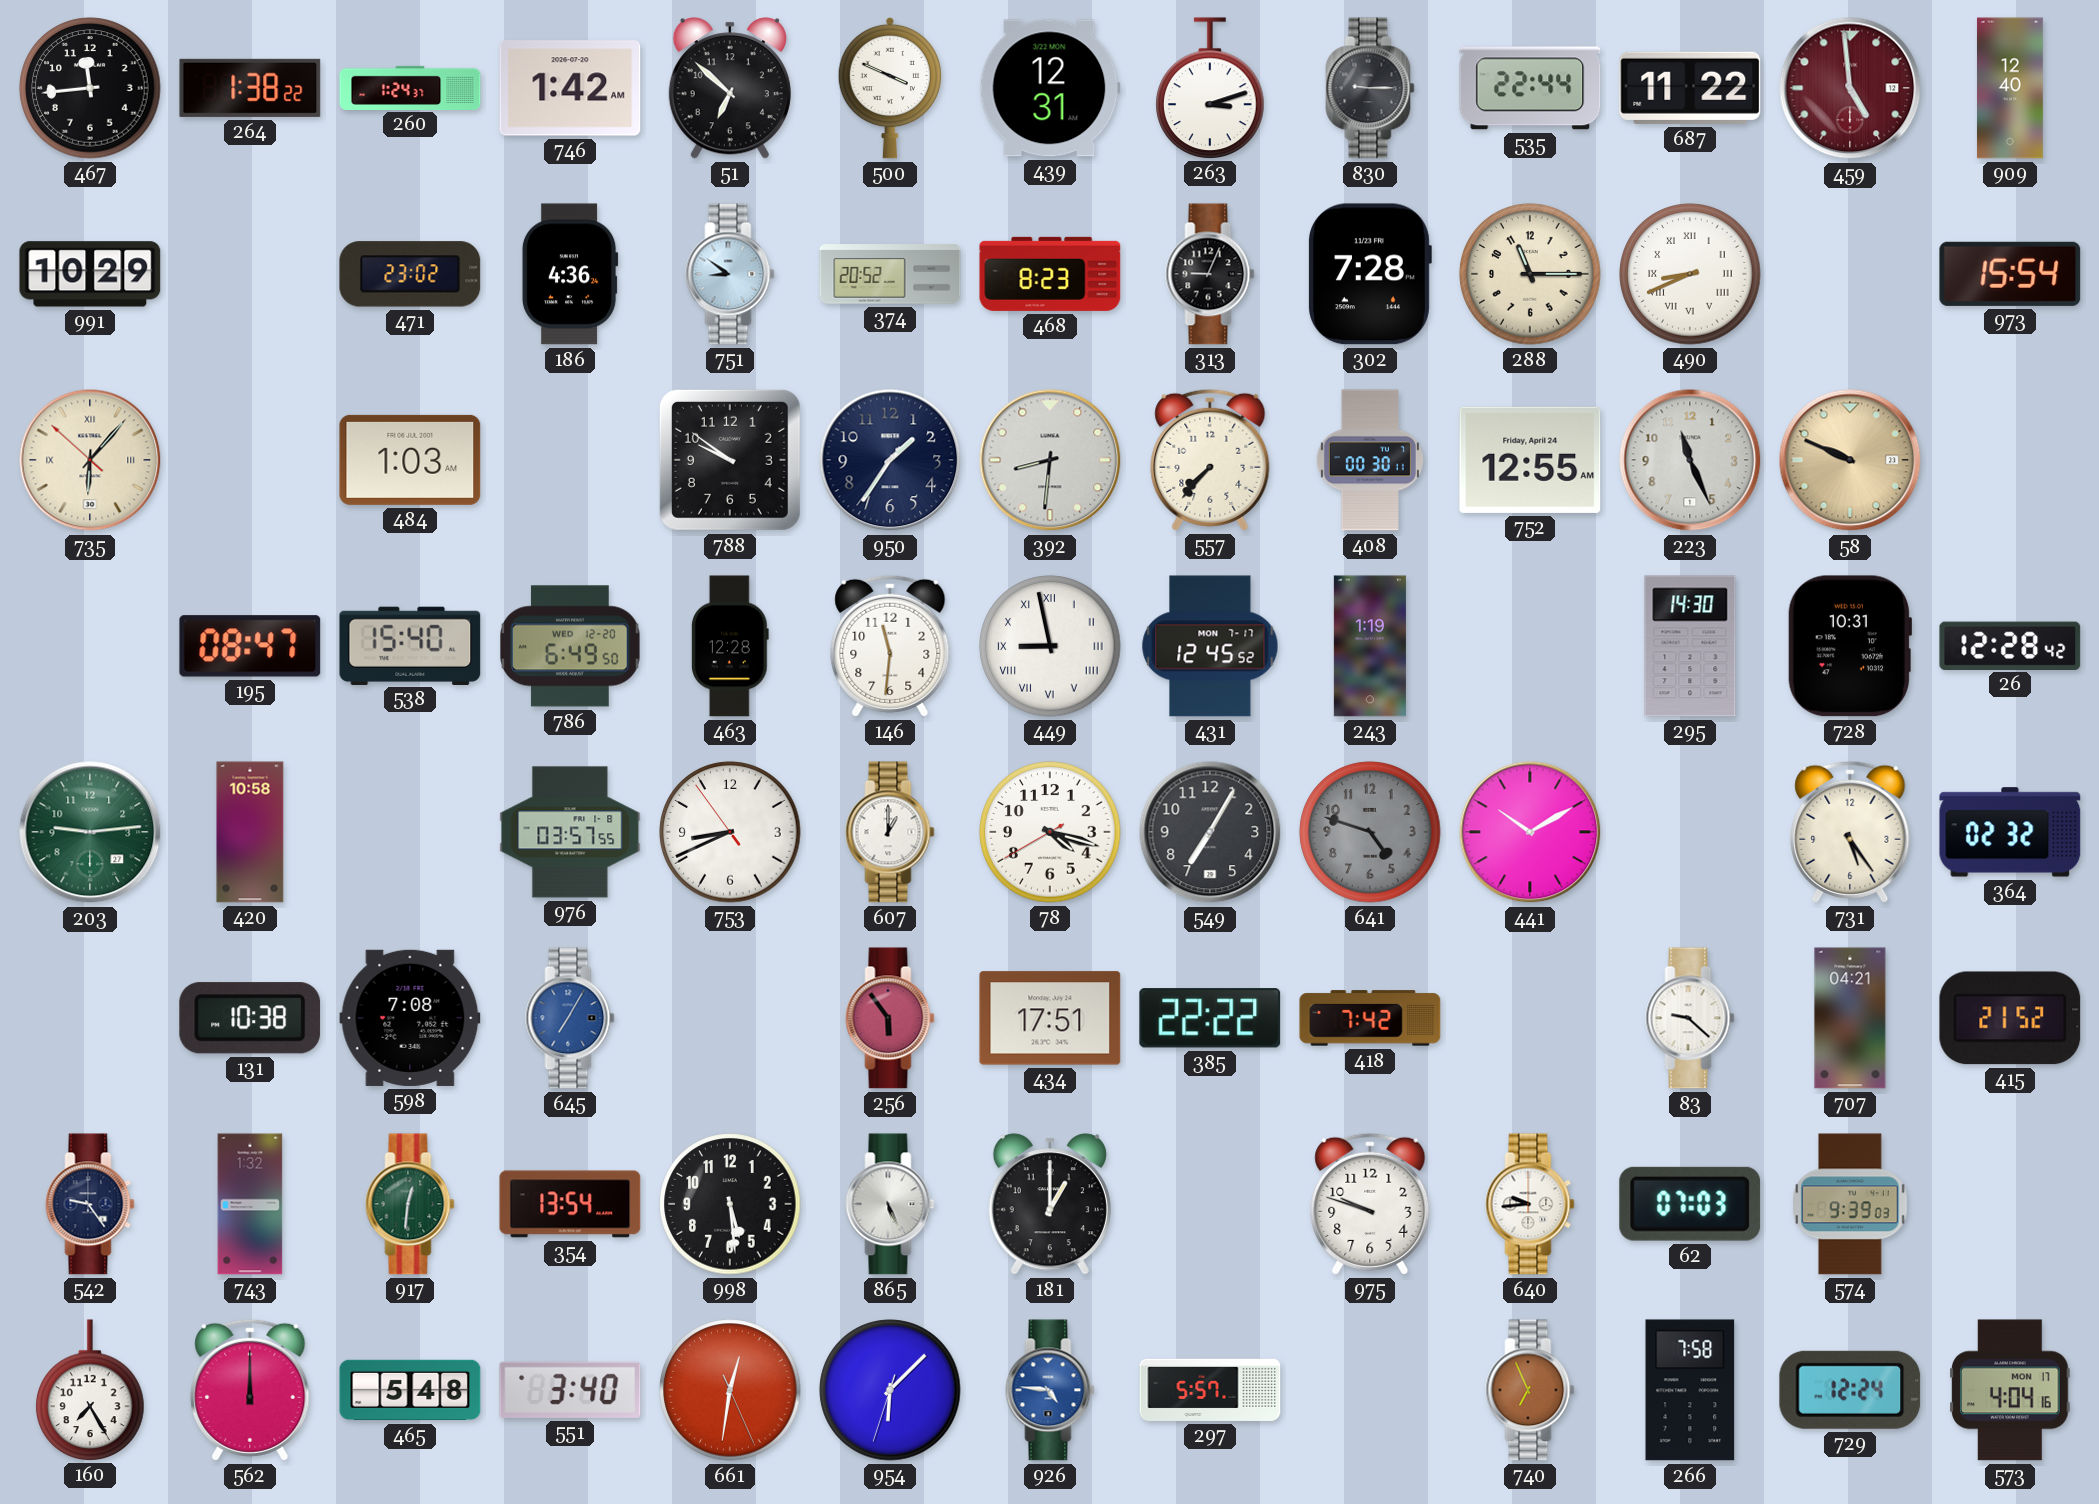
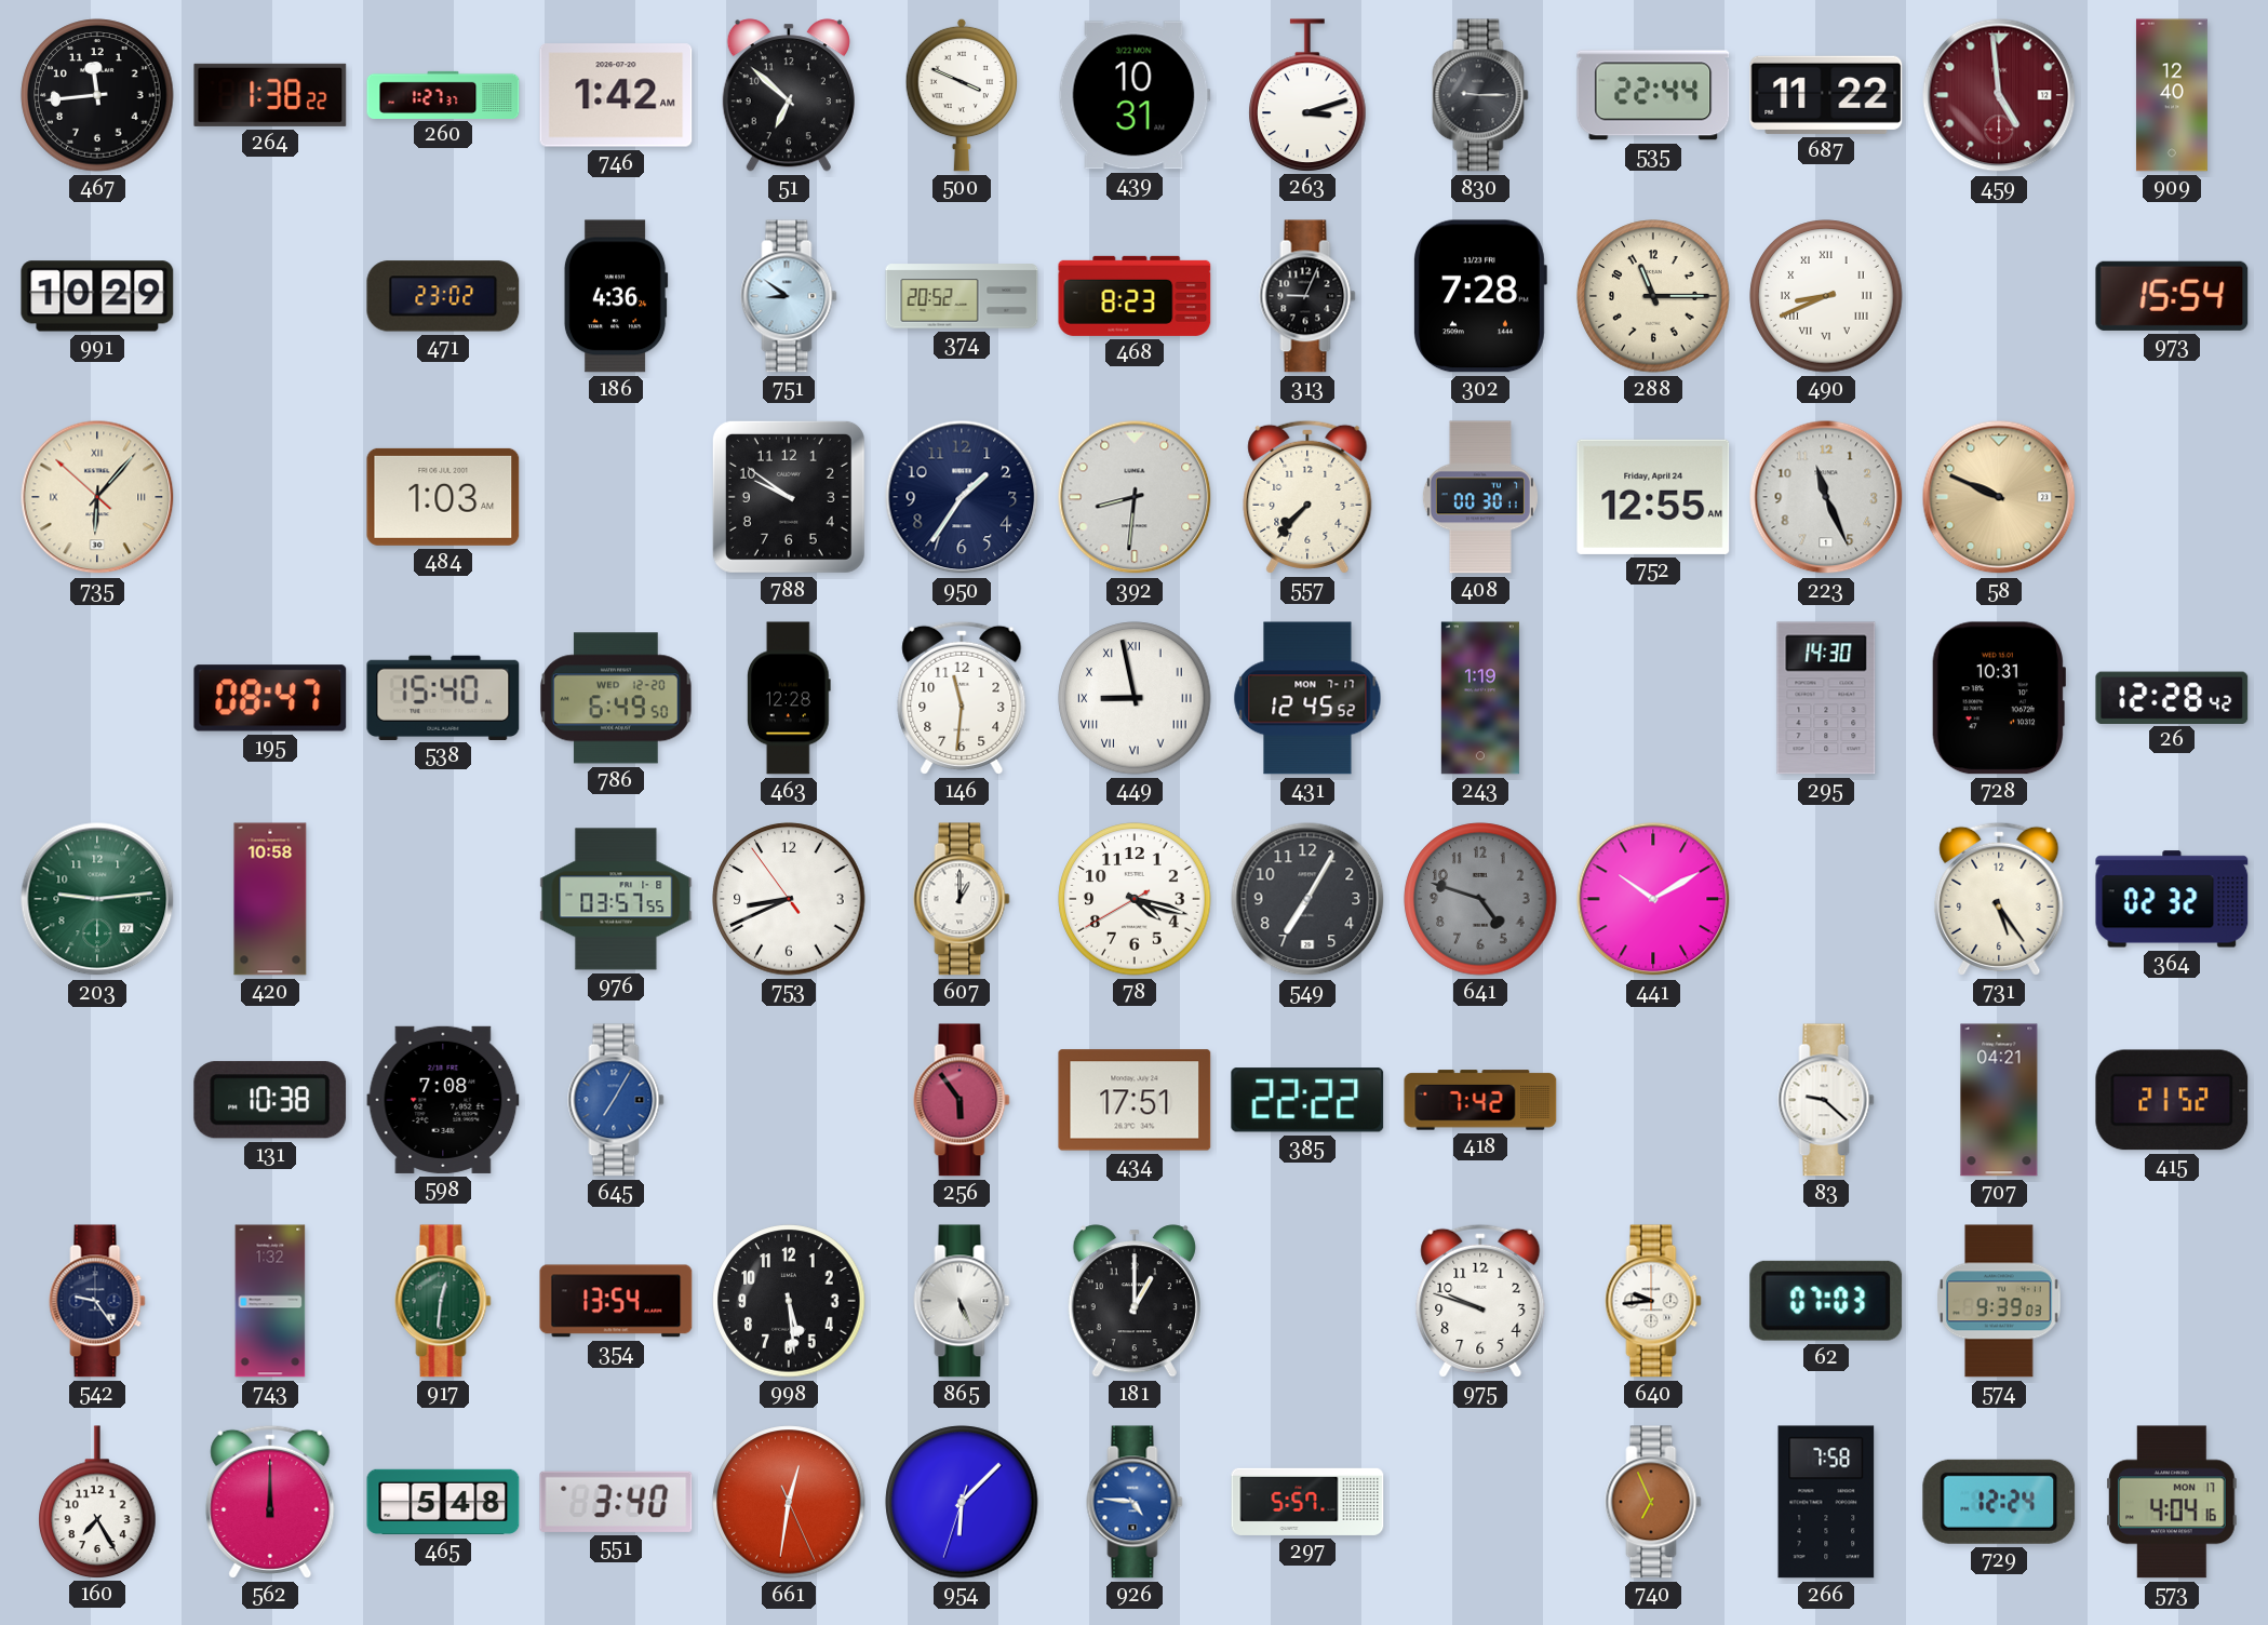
260: 1:24 -> 1:27
439: 12:31 -> 10:31
